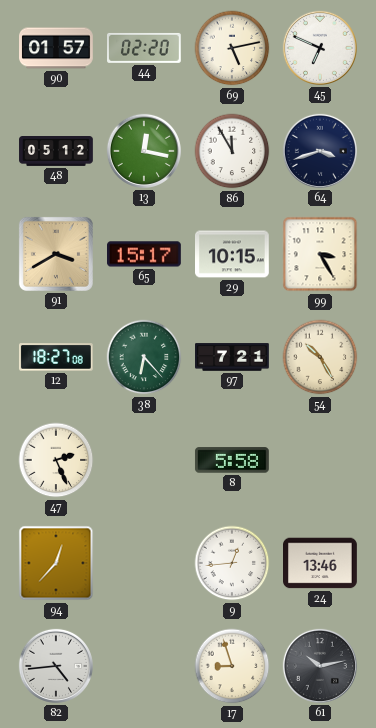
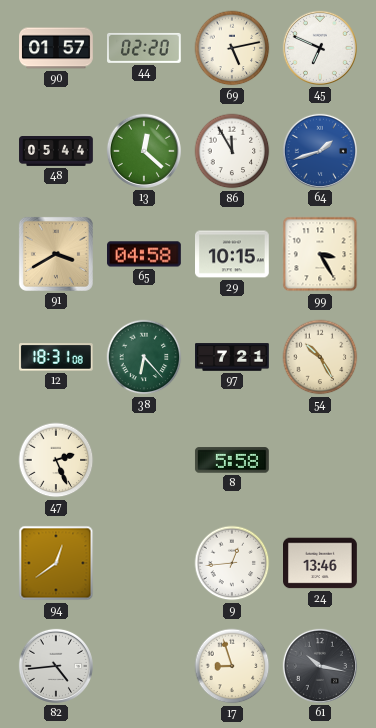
48: 05:12 -> 05:44
13: 12:17 -> 12:22
64: 3:42 -> 1:42
64 dial: navy -> blue
65: 15:17 -> 04:58
12: 18:27 -> 18:31
94: 12:37 -> 12:39
61: 10:13 -> 10:17
